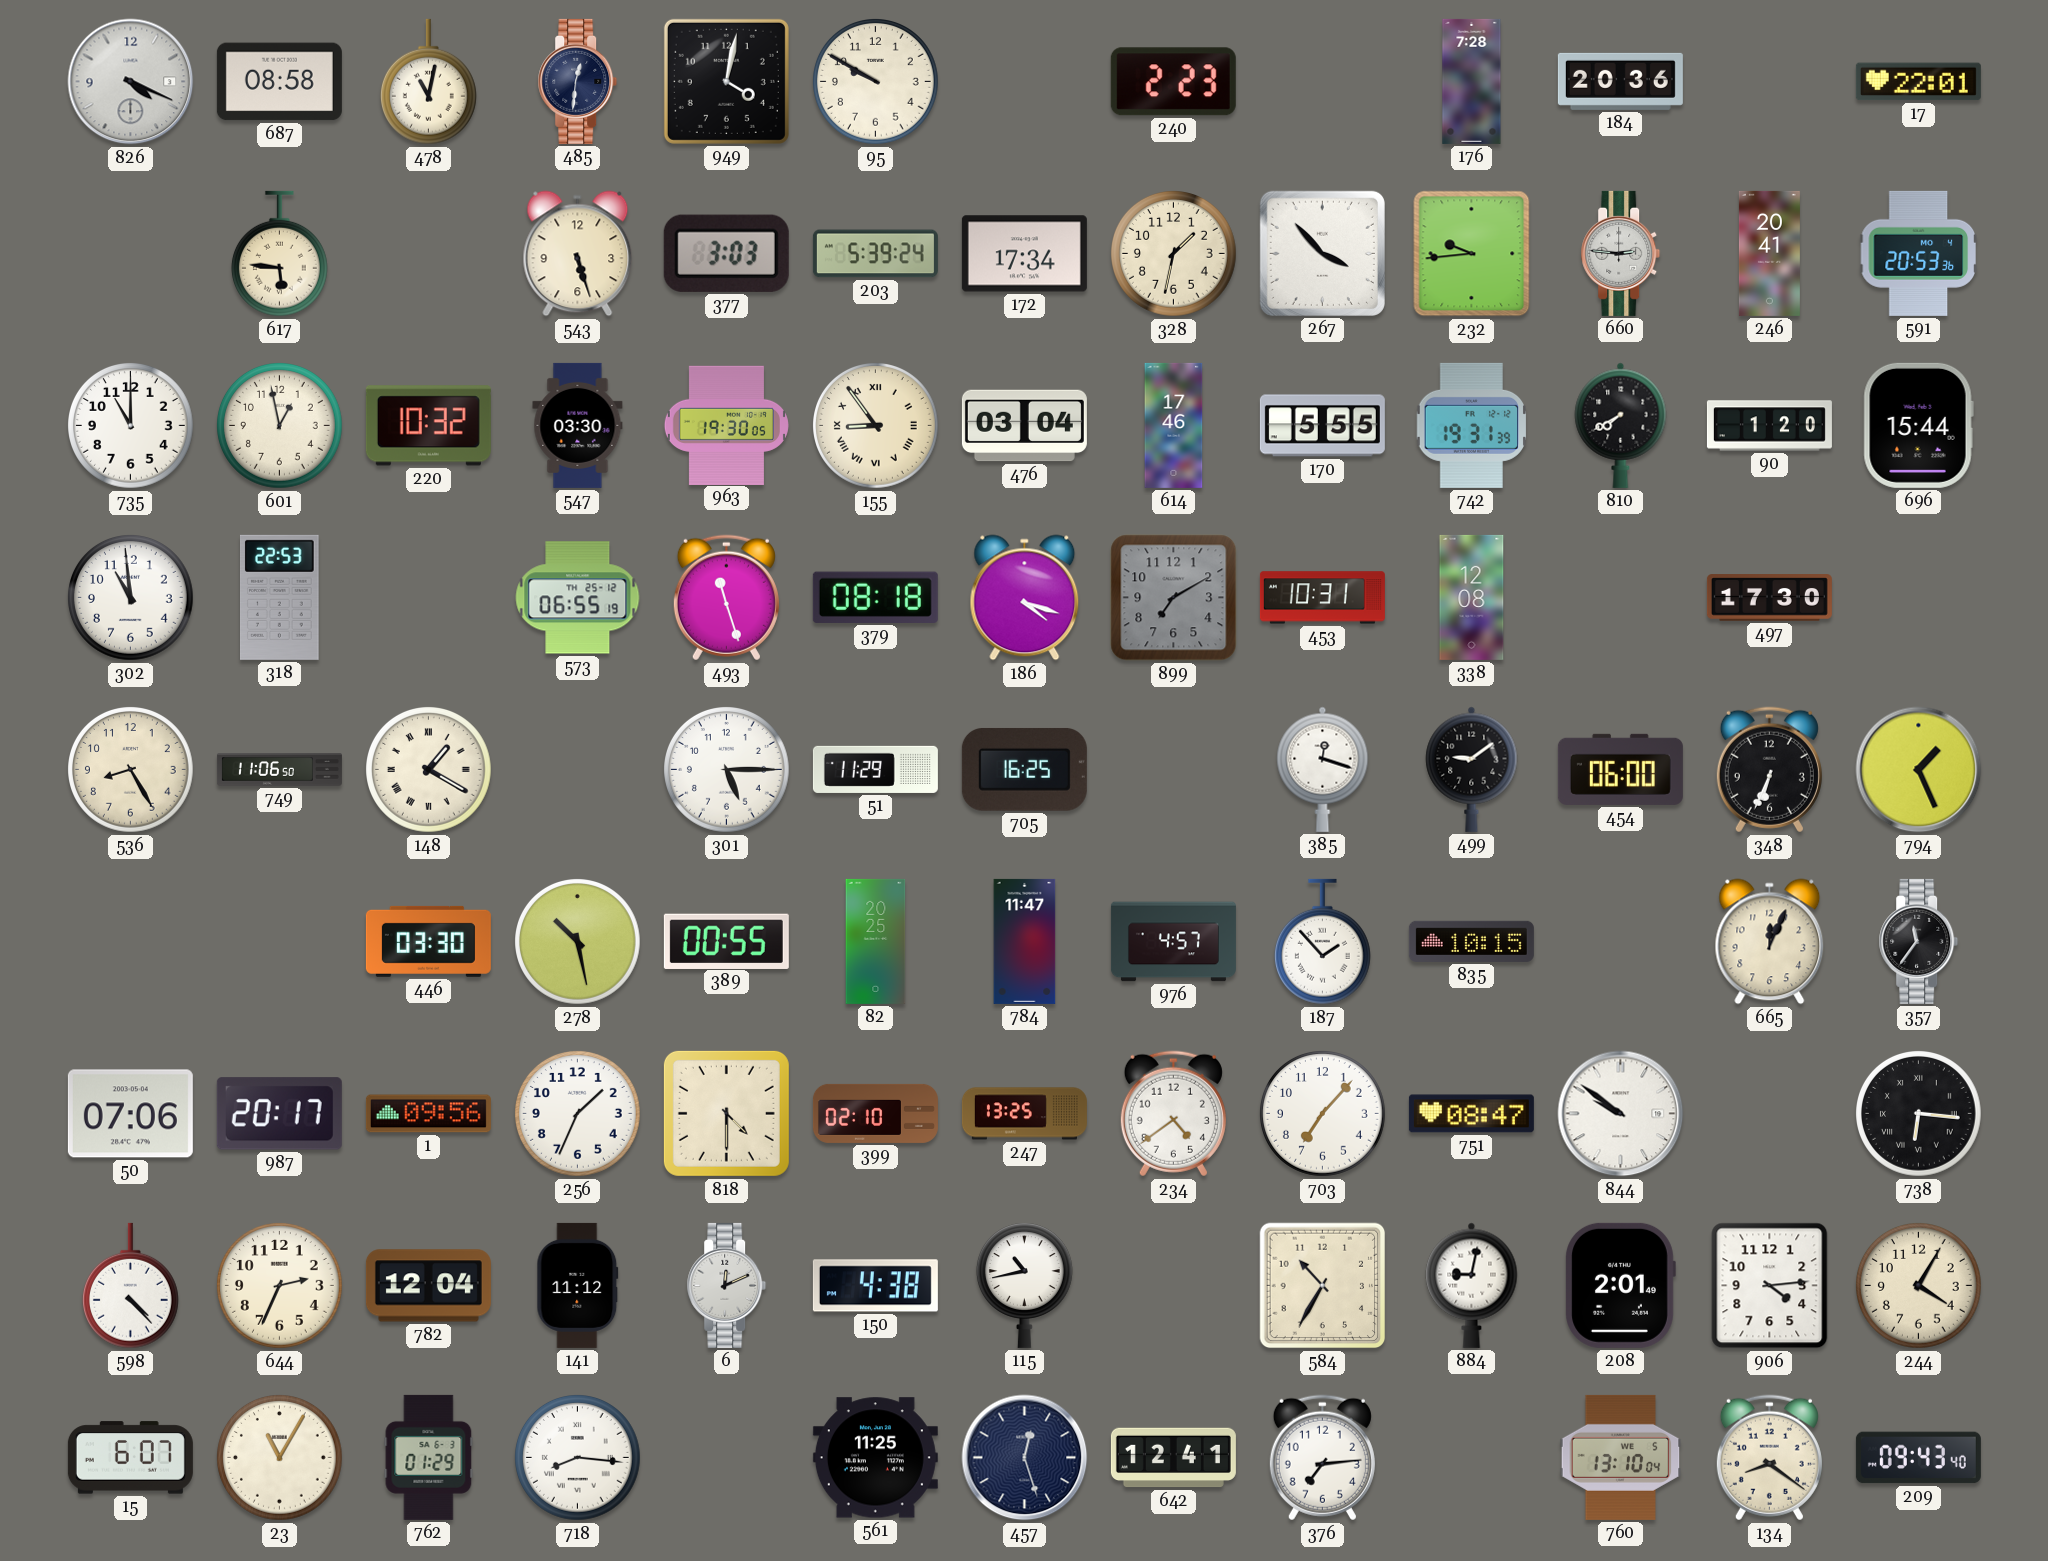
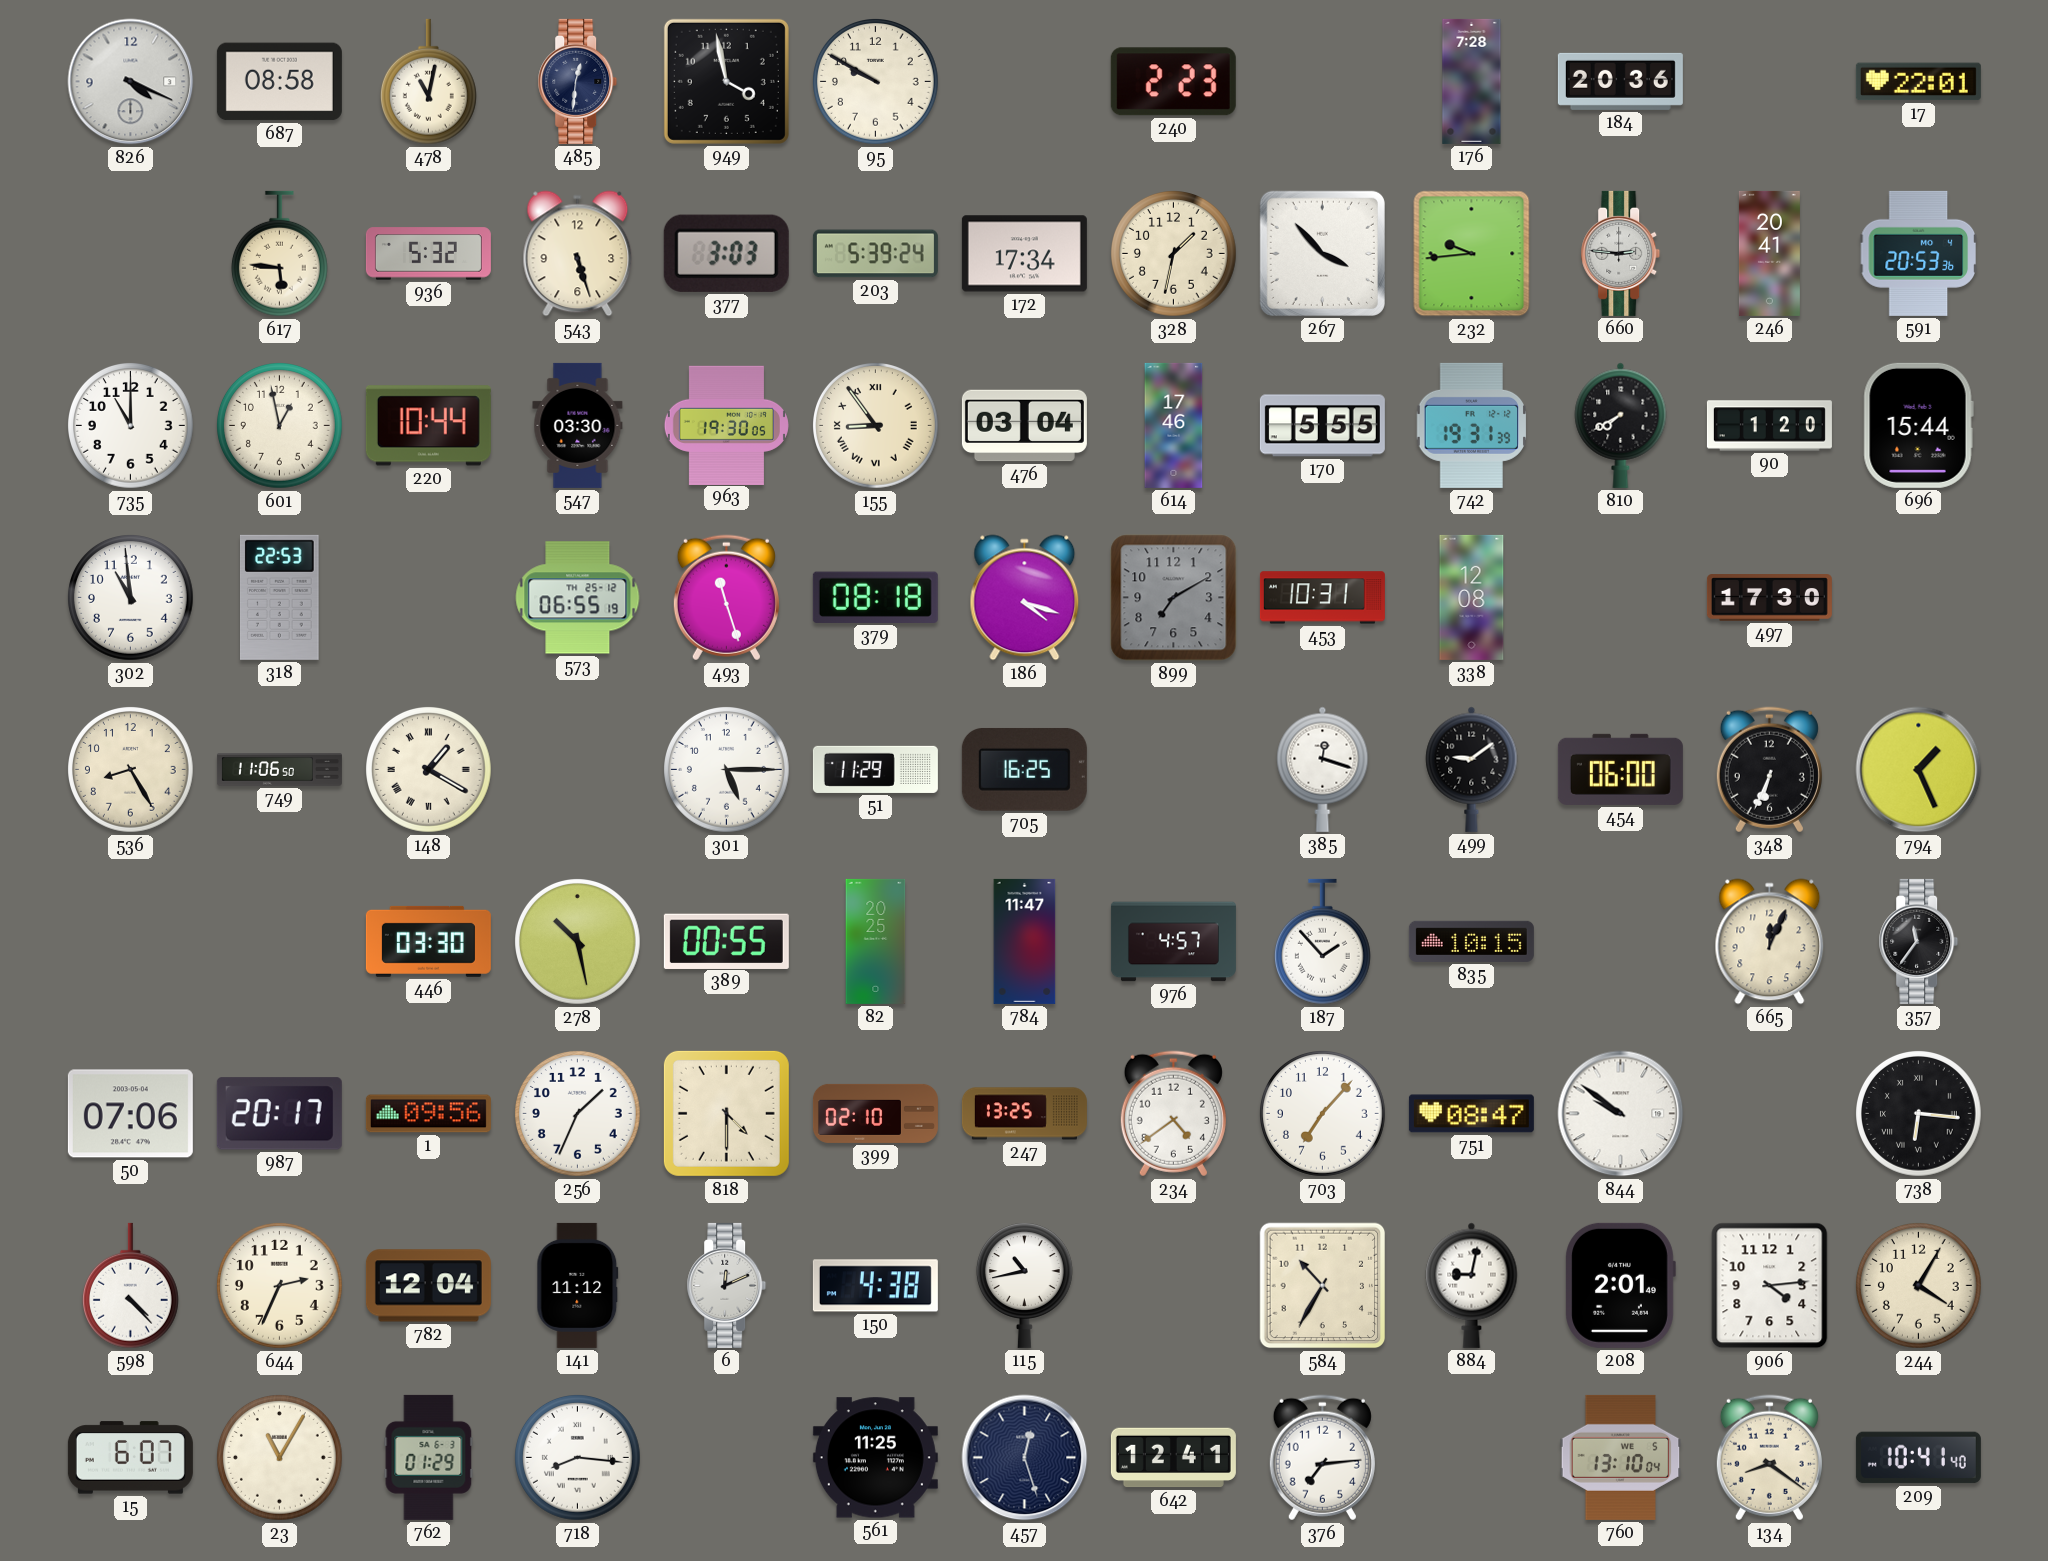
949: 4:02 -> 3:58
936: none -> 5:32
220: 10:32 -> 10:44
209: 09:43 -> 10:41
